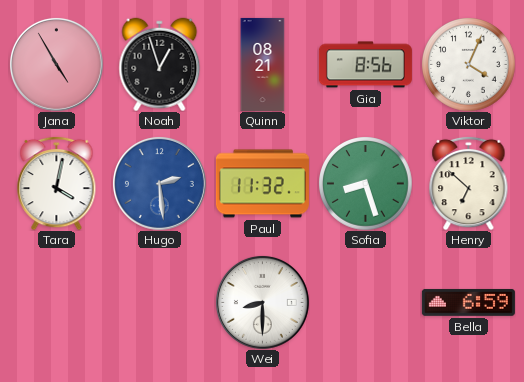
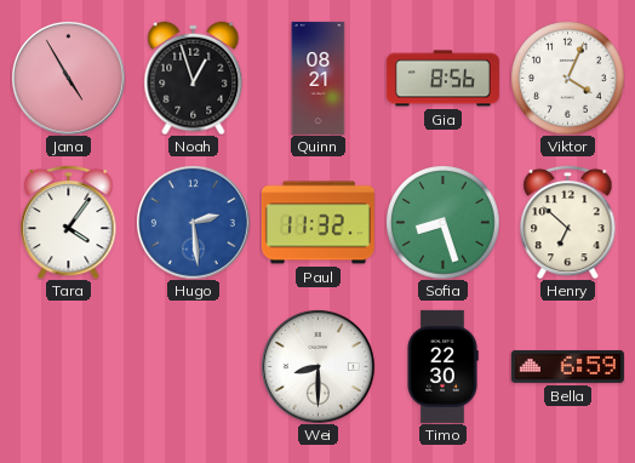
Tara: 4:02 -> 4:06
Timo: none -> 22:30
